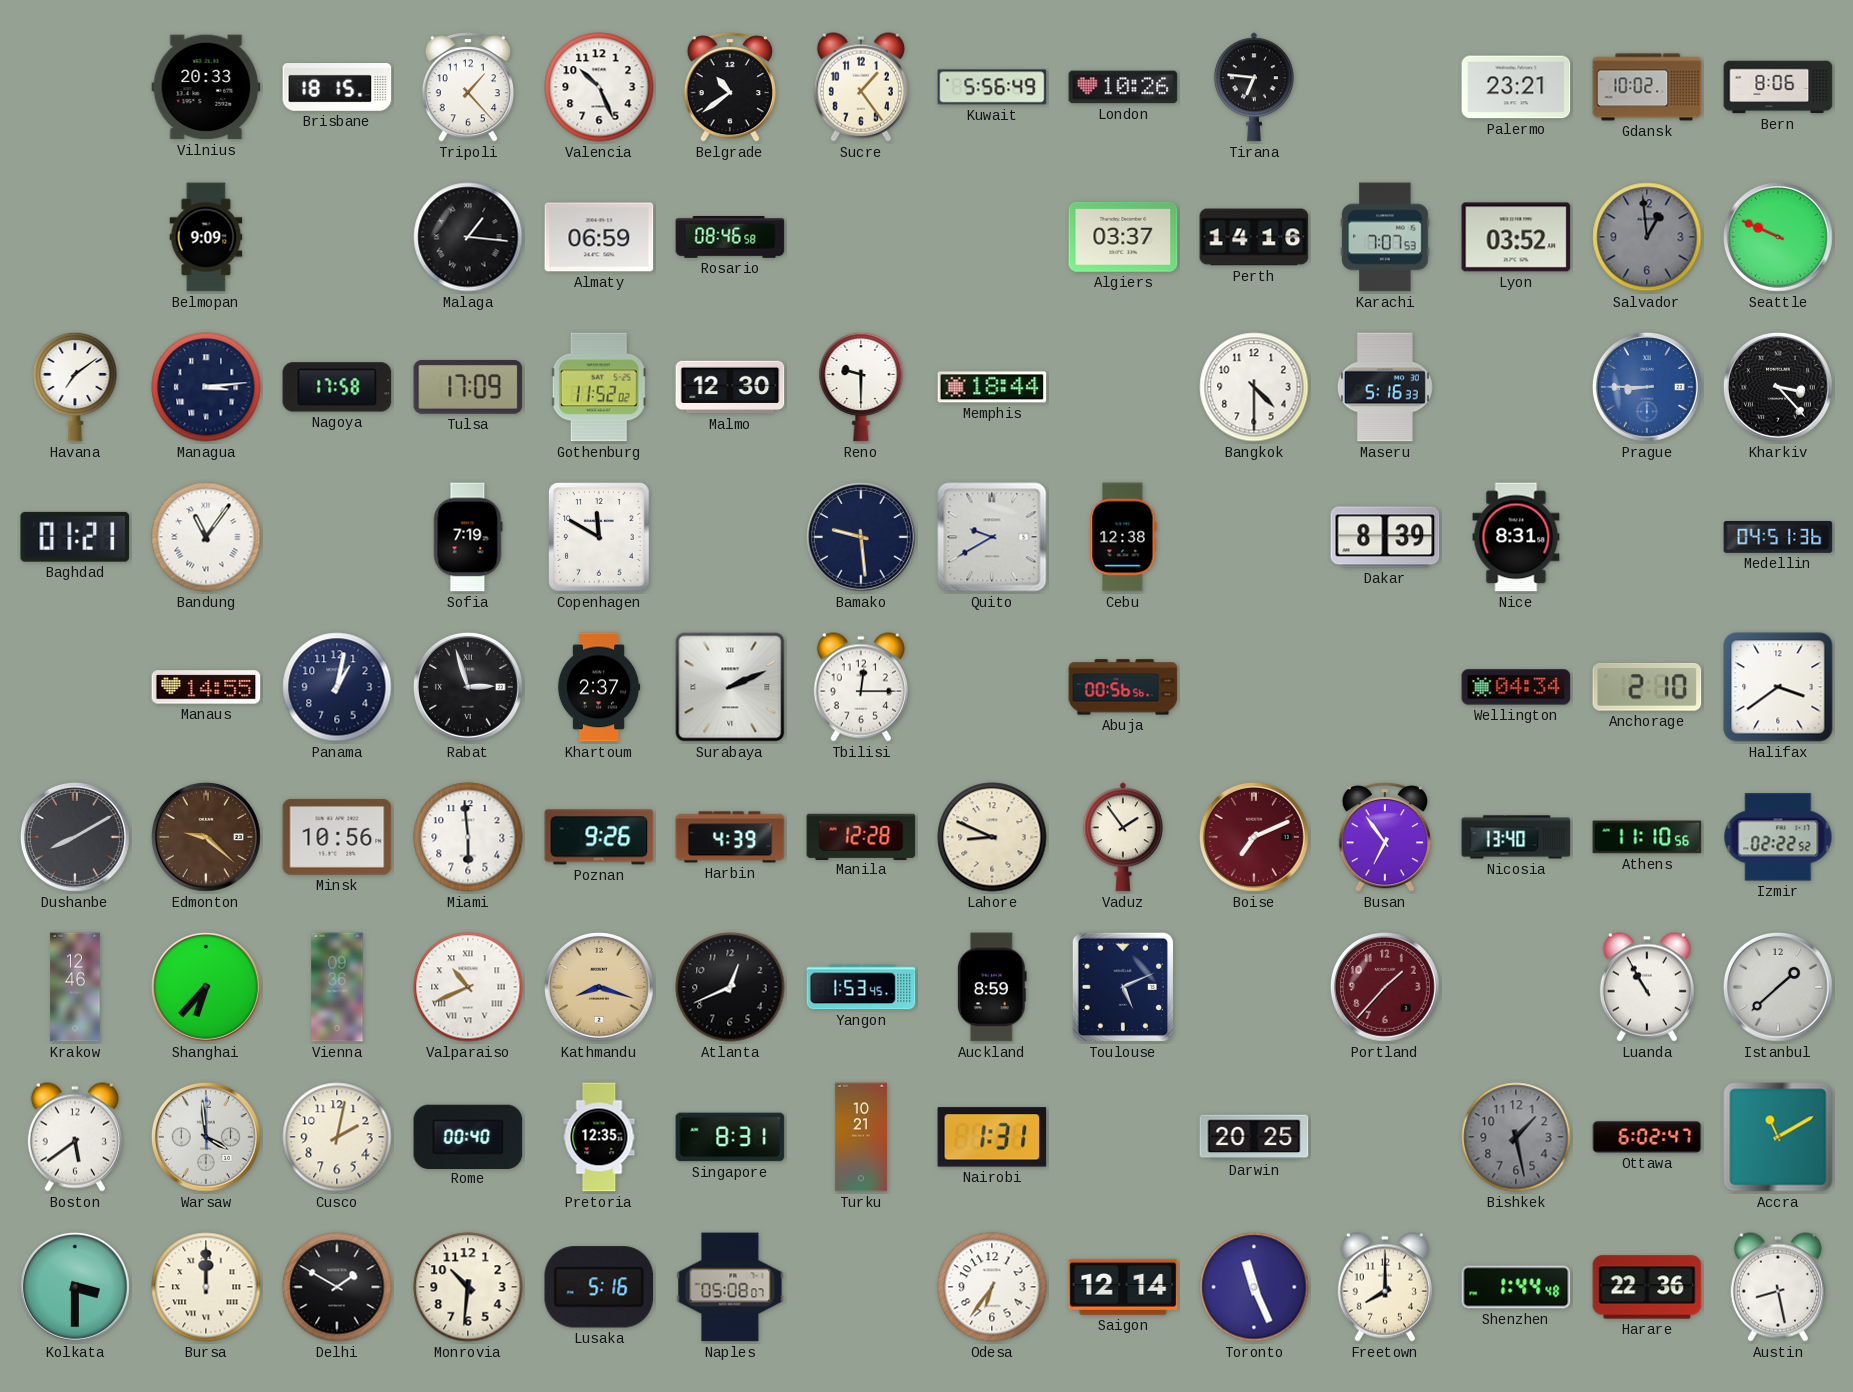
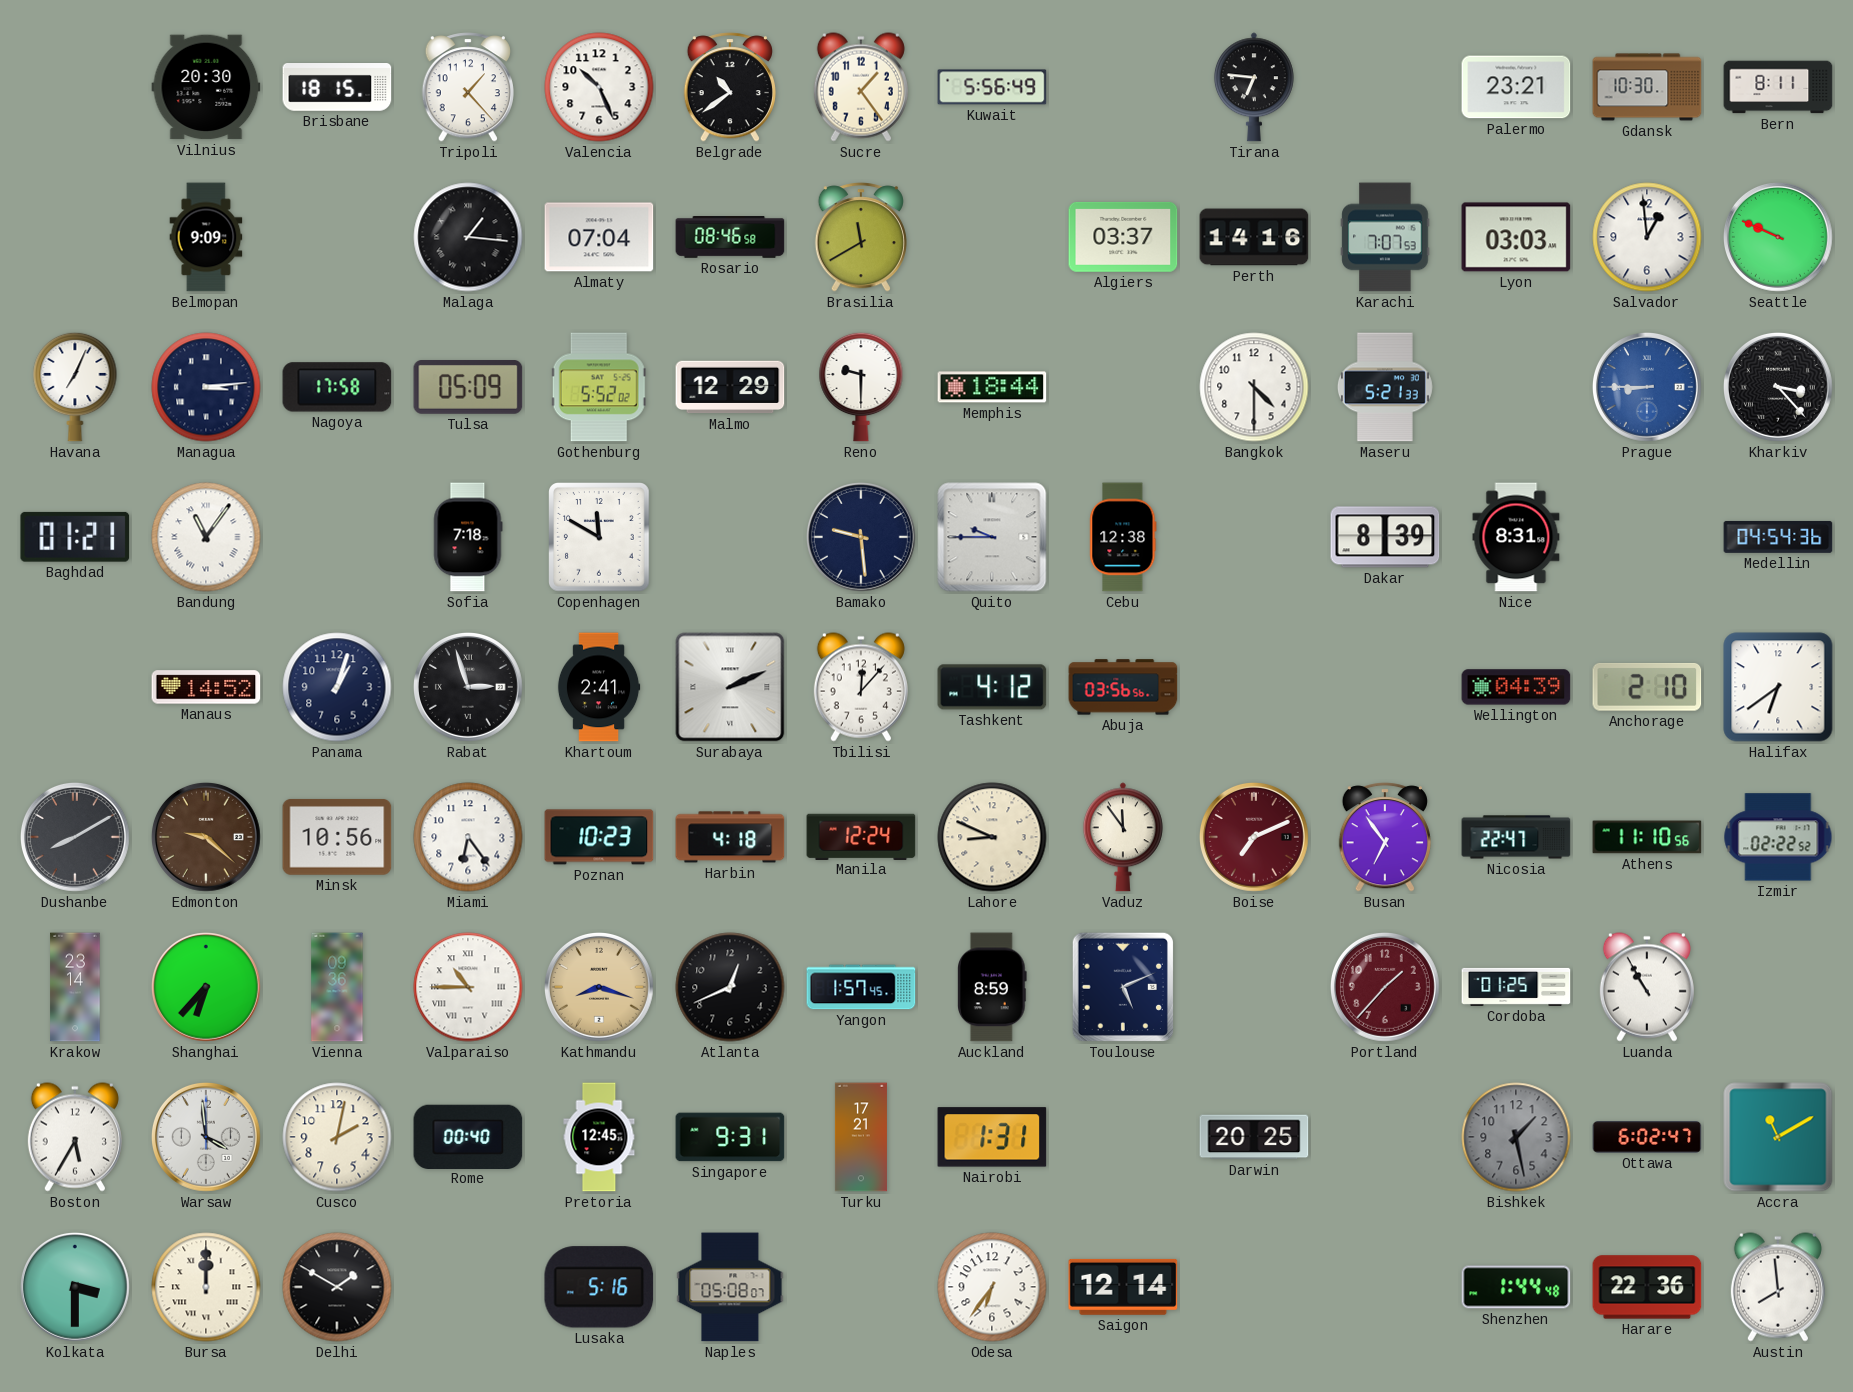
Vilnius: 20:33 -> 20:30
London: 10:26 -> none
Gdansk: 10:02 -> 10:30
Bern: 8:06 -> 8:11
Almaty: 06:59 -> 07:04
Brasilia: none -> 11:40
Lyon: 03:52 -> 03:03
Salvador dial: grey -> white
Havana: 7:09 -> 7:04
Tulsa: 17:09 -> 05:09
Gothenburg: 11:52 -> 5:52
Malmo: 12:30 -> 12:29
Maseru: 5:16 -> 5:21
Sofia: 7:19 -> 7:18
Quito: 9:40 -> 9:45
Medellin: 04:51 -> 04:54
Manaus: 14:55 -> 14:52
Panama: 1:02 -> 1:03
Khartoum: 2:37 -> 2:41
Tbilisi: 12:15 -> 12:07
Tashkent: none -> 4:12
Abuja: 00:56 -> 03:56
Wellington: 04:34 -> 04:39
Halifax: 3:39 -> 6:39
Miami: 5:59 -> 6:24
Poznan: 9:26 -> 10:23
Harbin: 4:39 -> 4:18
Manila: 12:28 -> 12:24
Vaduz: 1:54 -> 11:54
Nicosia: 13:40 -> 22:47
Krakow: 12:46 -> 23:14
Valparaiso: 10:41 -> 10:45
Yangon: 1:53 -> 1:57
Cordoba: none -> 01:25
Istanbul: 1:38 -> none
Boston: 5:39 -> 5:35
Pretoria: 12:35 -> 12:45
Singapore: 8:31 -> 9:31
Turku: 10:21 -> 17:21
Monrovia: 10:31 -> none
Toronto: 11:26 -> none
Freetown: 8:00 -> none
Austin: 8:28 -> 7:59
